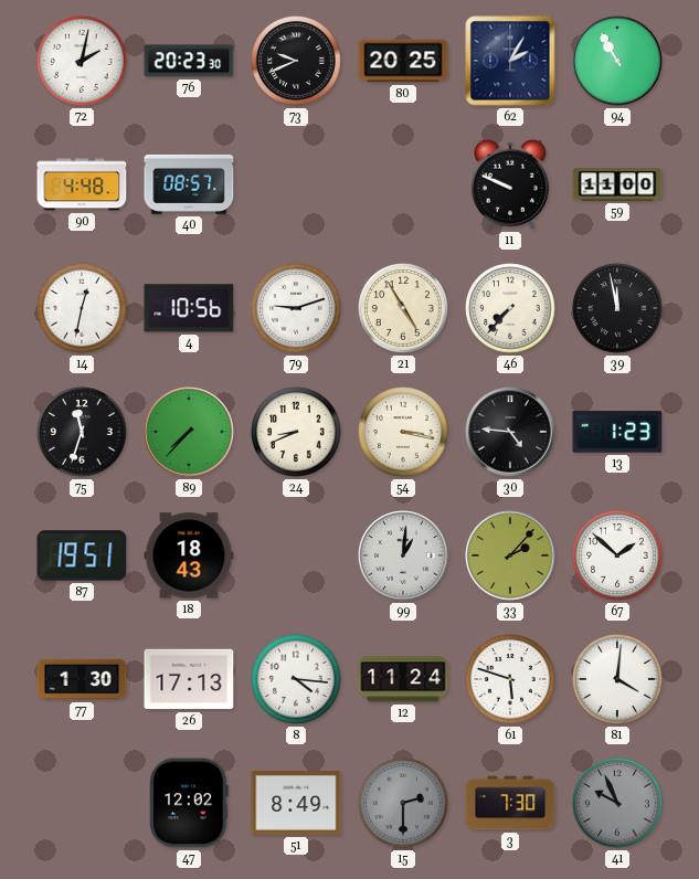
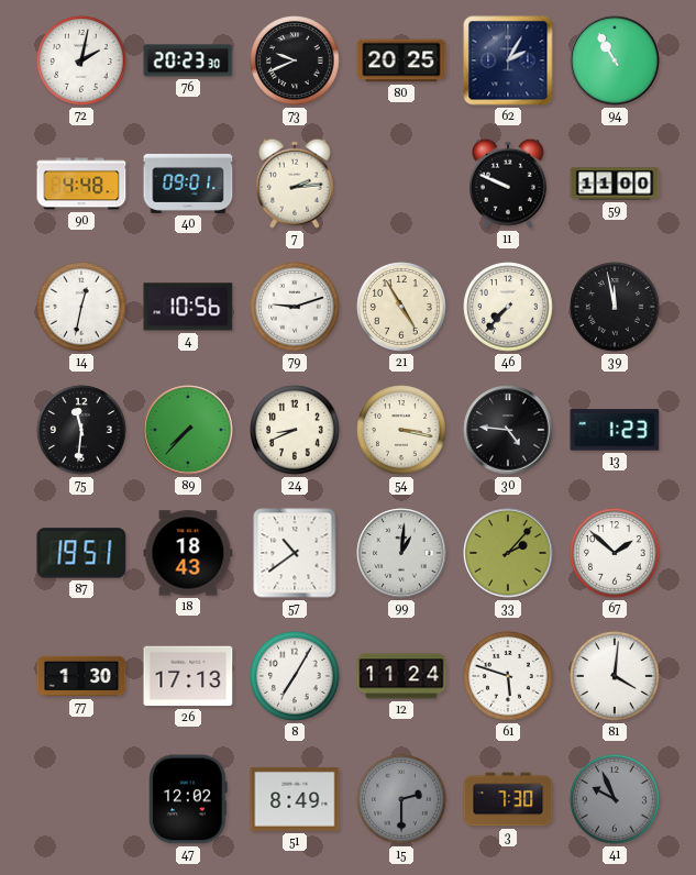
40: 08:57 -> 09:01
7: none -> 2:14
75: 11:33 -> 11:31
57: none -> 10:39
8: 4:16 -> 7:05
